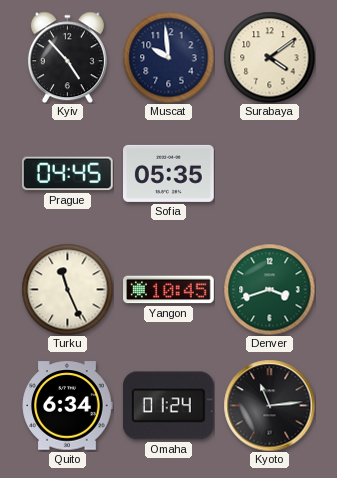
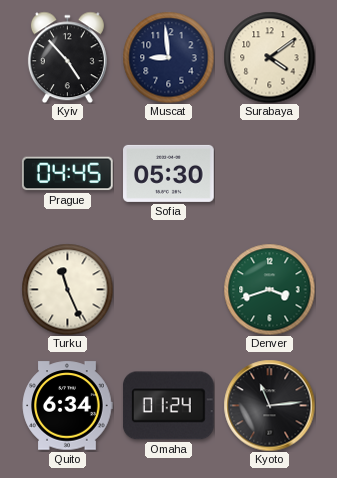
Muscat: 9:59 -> 8:59
Sofia: 05:35 -> 05:30
Yangon: 10:45 -> none
